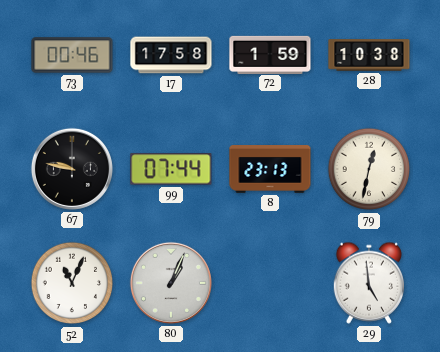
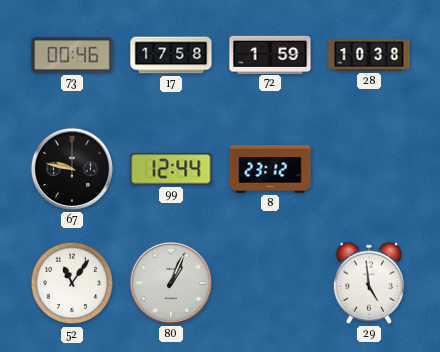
99: 07:44 -> 12:44
8: 23:13 -> 23:12
79: 12:32 -> none
52: 11:04 -> 11:06
